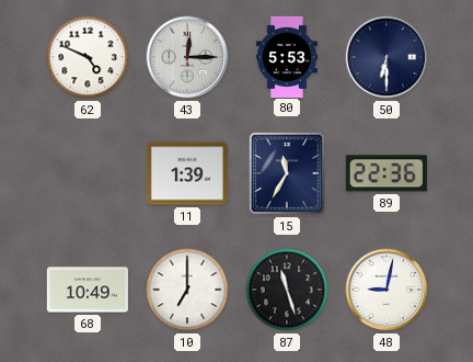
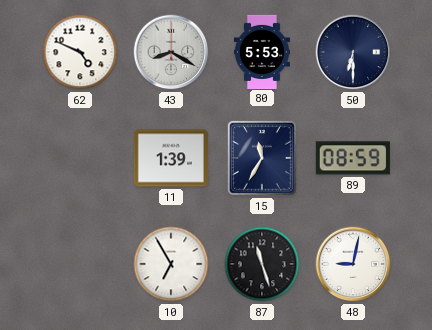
43: 12:15 -> 8:20
89: 22:36 -> 08:59
68: 10:49 -> none
10: 7:00 -> 6:55
